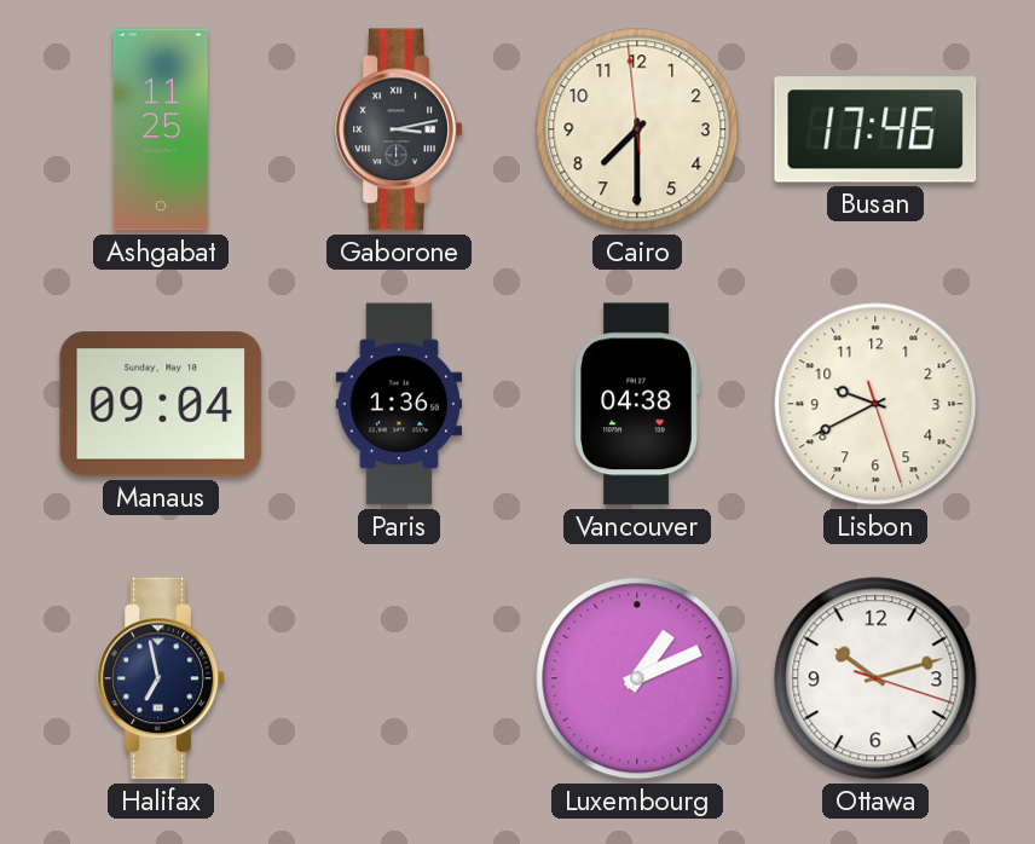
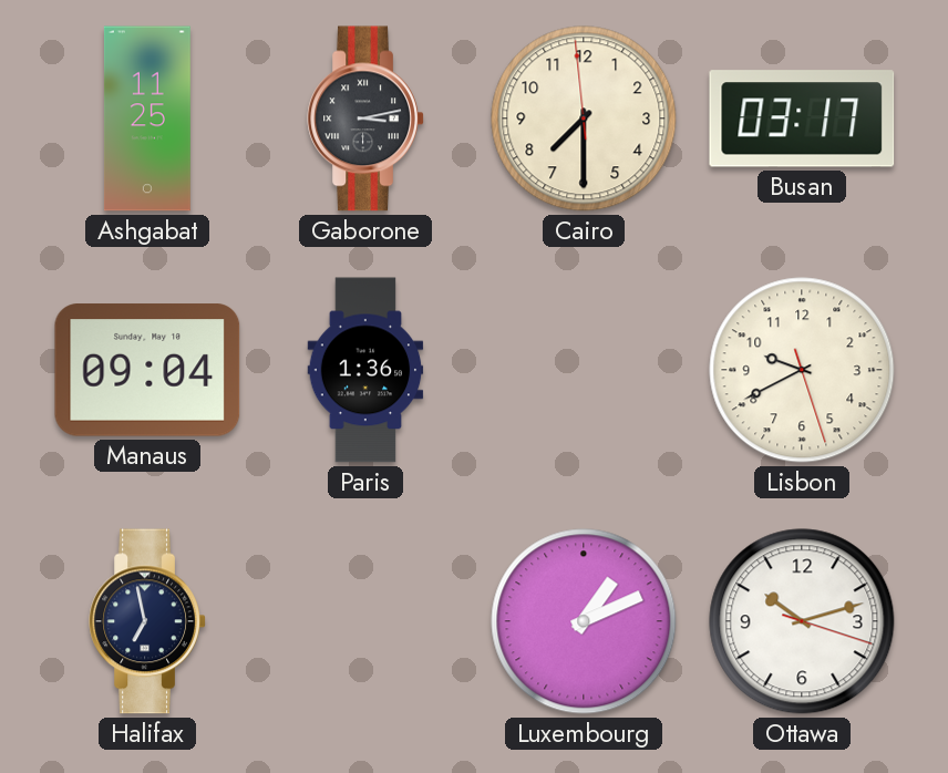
Busan: 17:46 -> 03:17
Vancouver: 04:38 -> none
